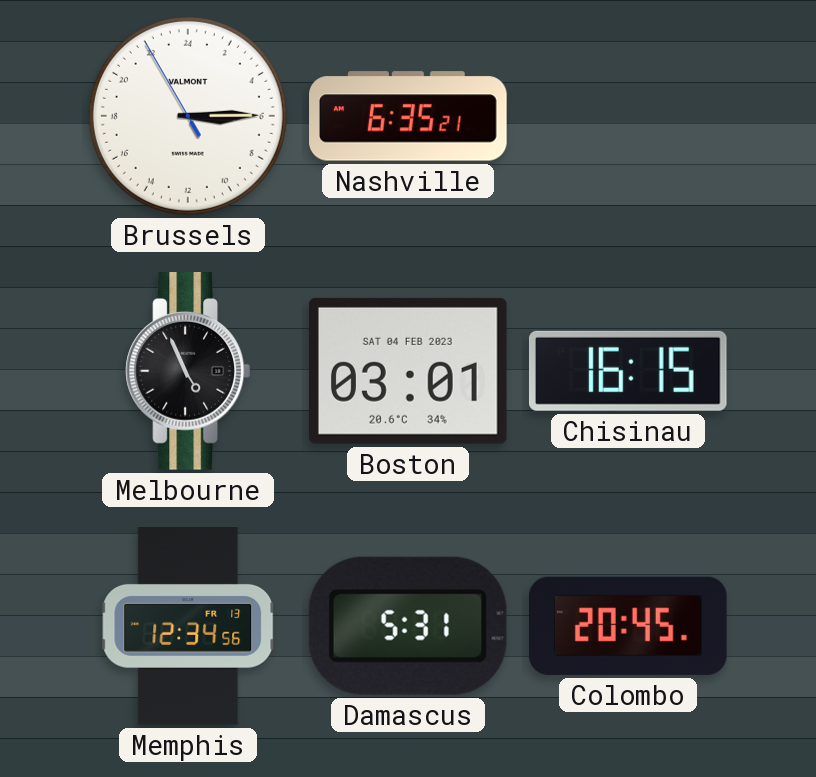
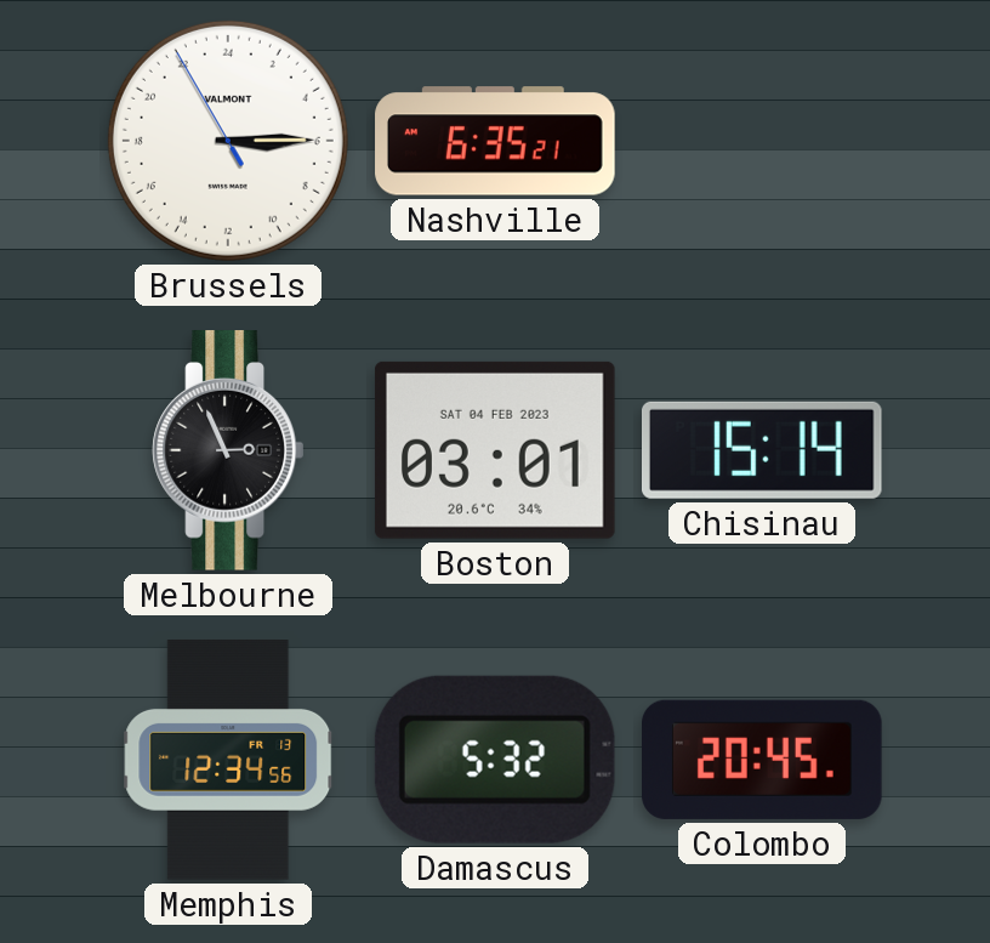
Melbourne: 4:56 -> 2:56
Chisinau: 16:15 -> 15:14
Damascus: 5:31 -> 5:32
